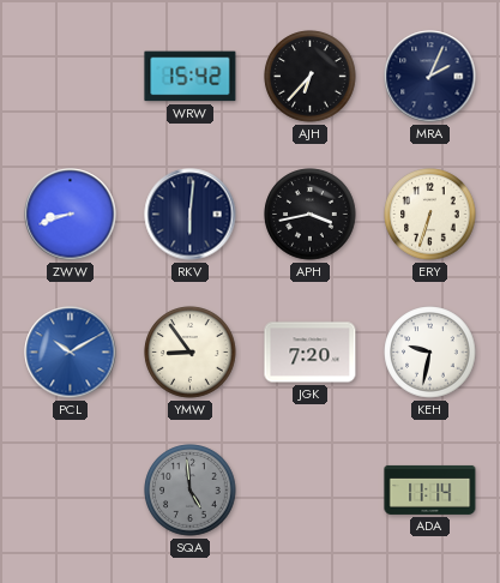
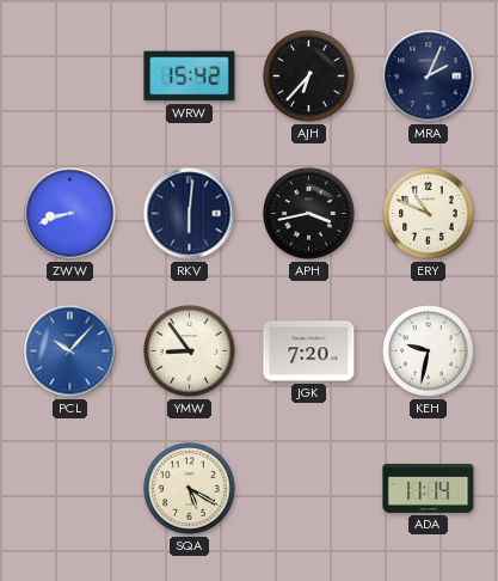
ERY: 6:33 -> 10:49
PCL: 10:10 -> 10:07
SQA: 4:59 -> 5:20
SQA dial: grey -> cream
